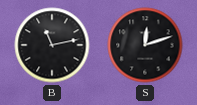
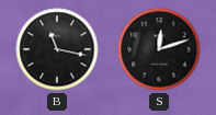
B: 11:13 -> 11:17
